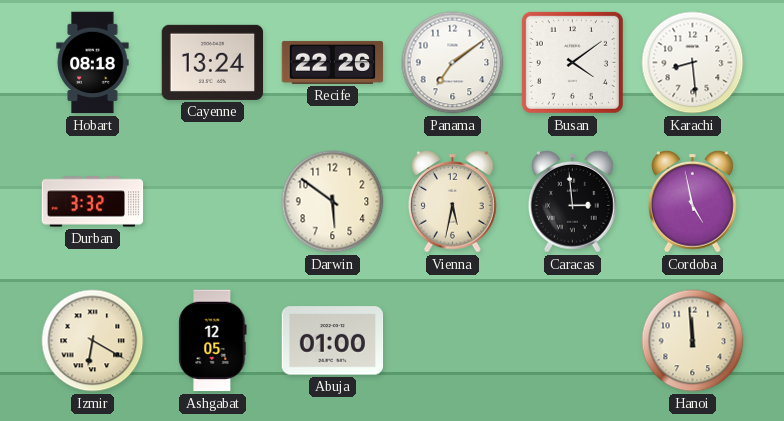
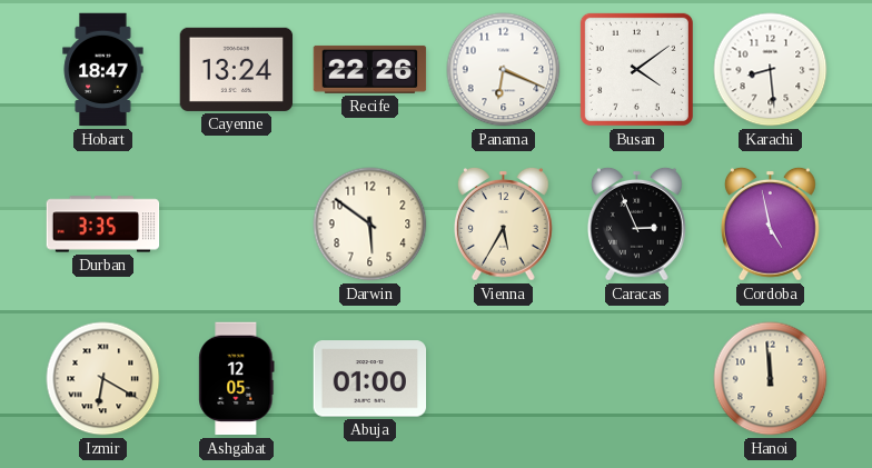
Hobart: 08:18 -> 18:47
Panama: 7:09 -> 6:19
Durban: 3:32 -> 3:35
Vienna: 5:32 -> 5:35
Caracas: 2:59 -> 2:56
